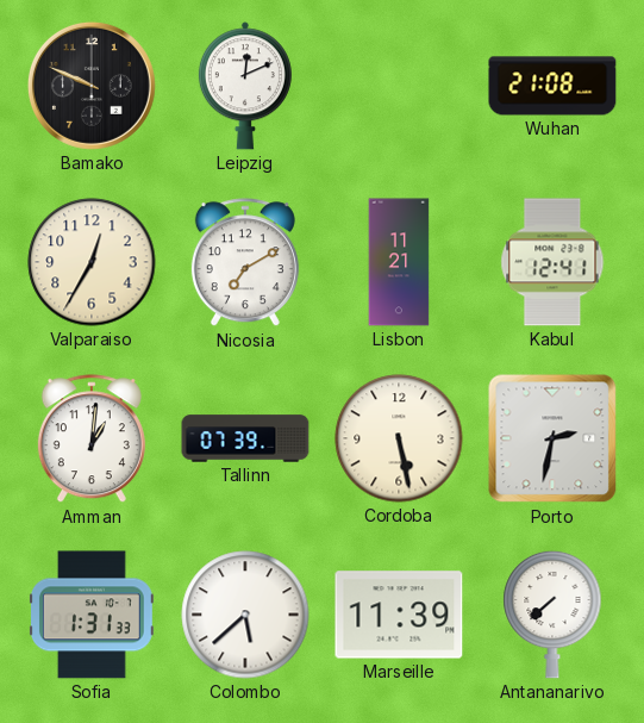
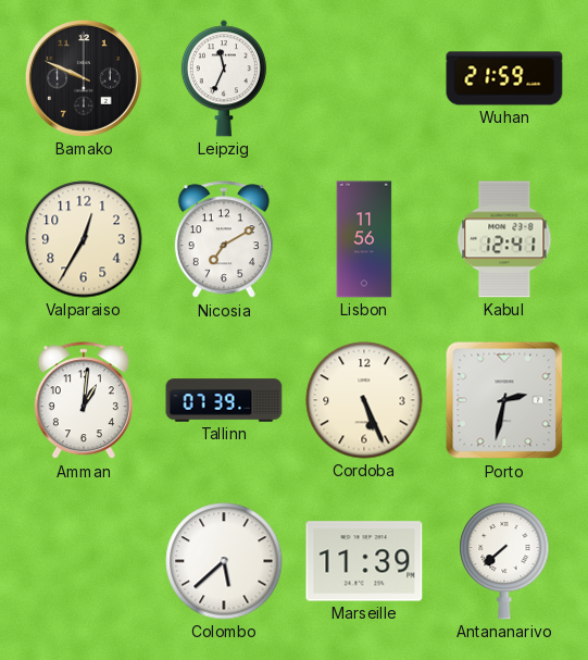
Leipzig: 12:11 -> 11:34
Wuhan: 21:08 -> 21:59
Lisbon: 11:21 -> 11:56
Cordoba: 5:28 -> 5:26
Sofia: 1:31 -> none
